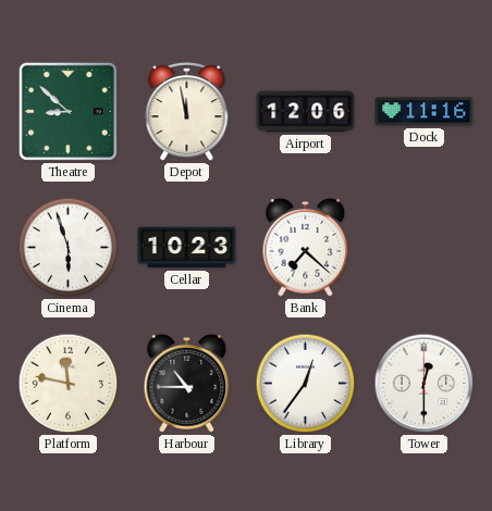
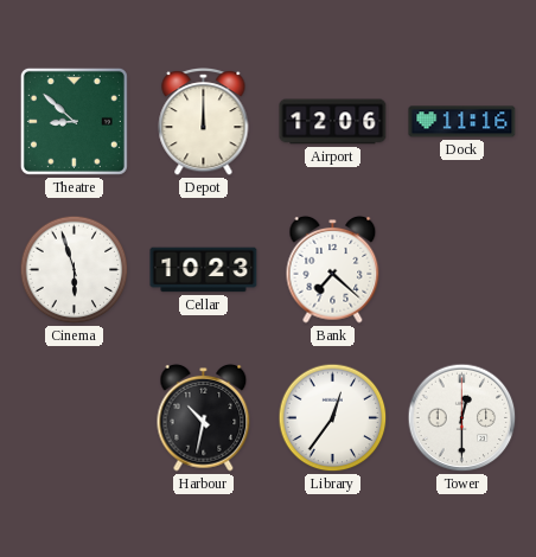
Depot: 11:58 -> 12:00
Platform: 11:47 -> none
Harbour: 10:45 -> 10:32
